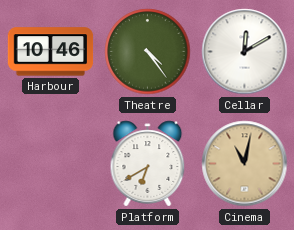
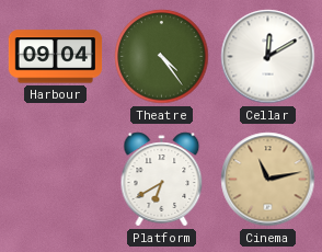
Harbour: 10:46 -> 09:04
Cinema: 11:02 -> 11:13
